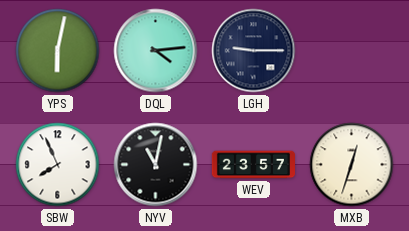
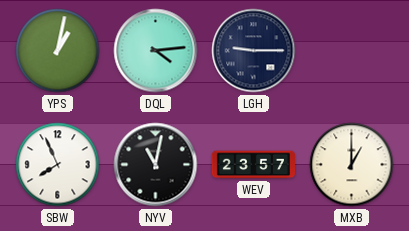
YPS: 6:02 -> 1:02
MXB: 12:33 -> 1:00
